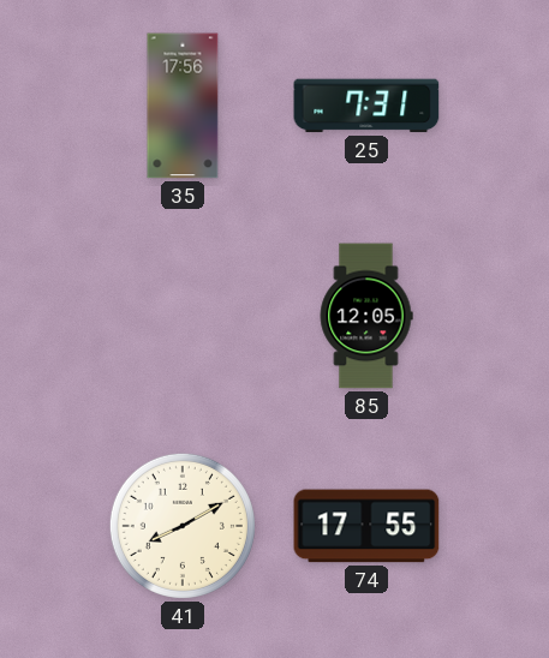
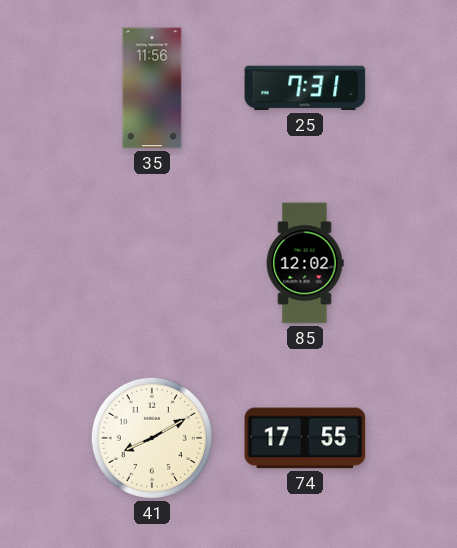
35: 17:56 -> 11:56
85: 12:05 -> 12:02
